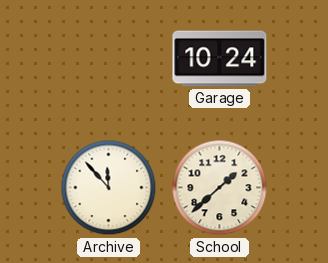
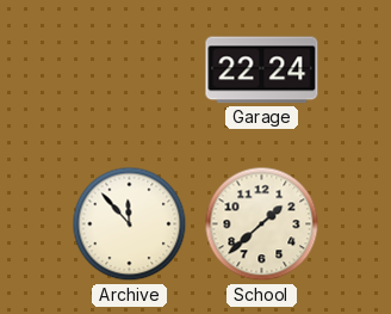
Garage: 10:24 -> 22:24
